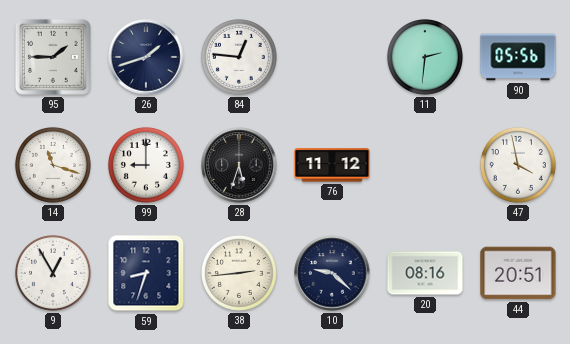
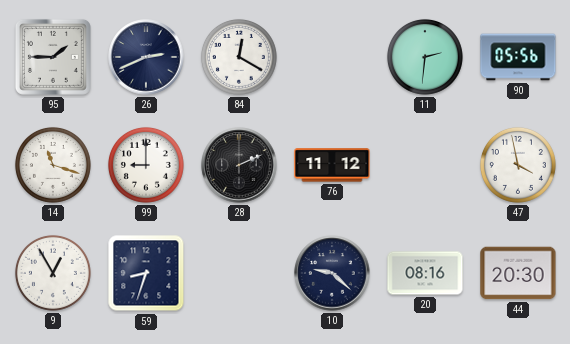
26: 1:42 -> 2:41
84: 12:46 -> 12:20
28: 5:33 -> 2:11
38: 2:44 -> none
44: 20:51 -> 20:30
